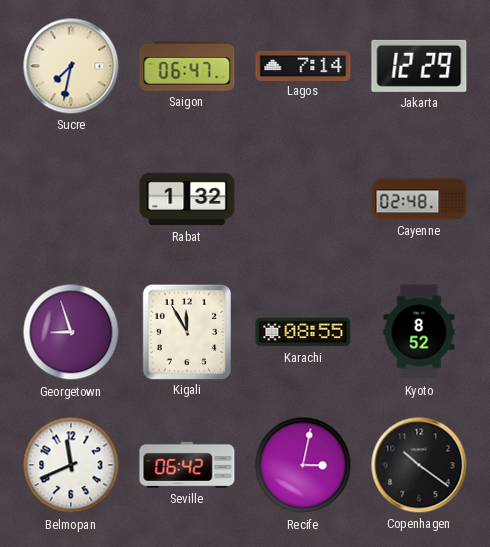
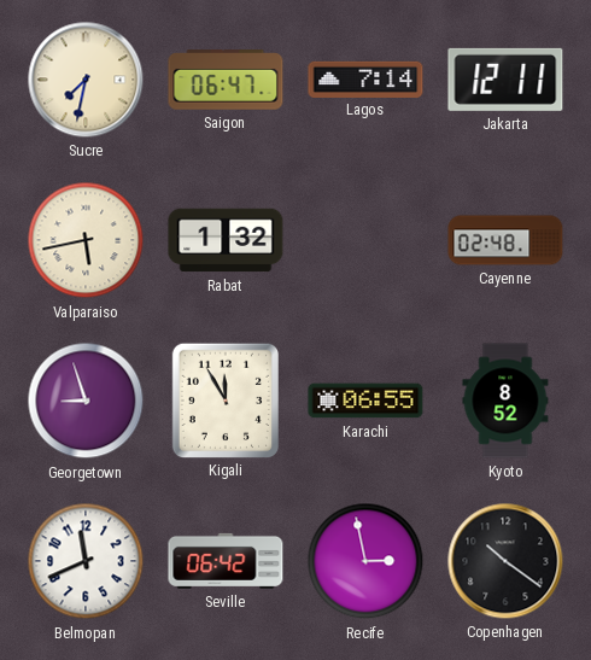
Jakarta: 12:29 -> 12:11
Valparaiso: none -> 5:43
Karachi: 08:55 -> 06:55
Recife: 3:02 -> 2:58
